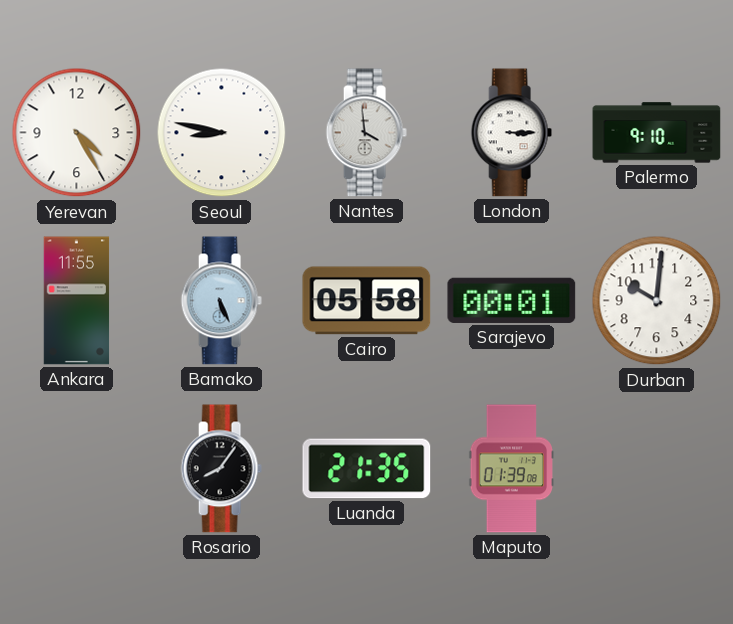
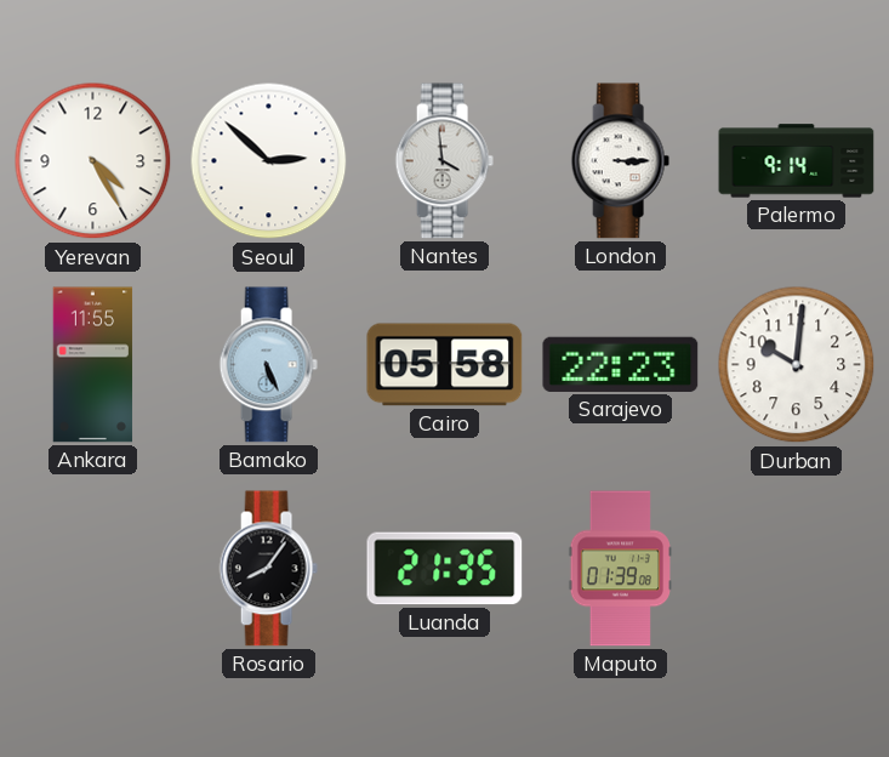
Seoul: 8:47 -> 2:52
Palermo: 9:10 -> 9:14
Sarajevo: 00:01 -> 22:23
